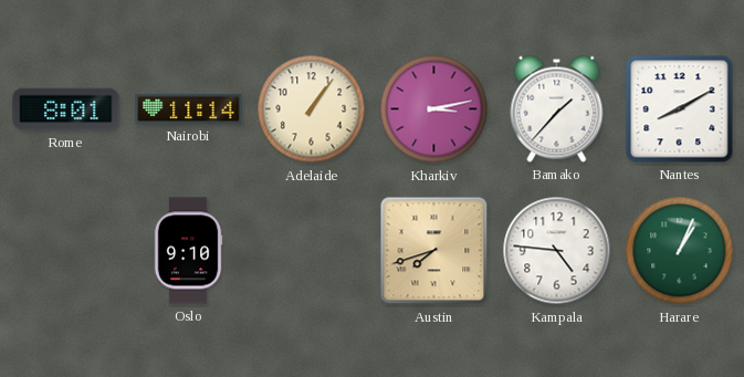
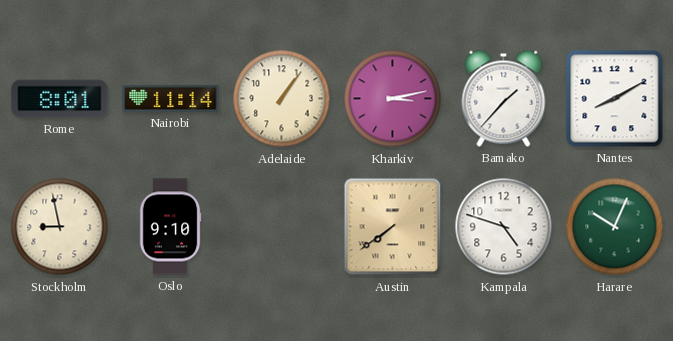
Stockholm: none -> 8:58
Austin: 7:42 -> 7:39
Kampala: 4:46 -> 4:48
Harare: 1:04 -> 10:04
